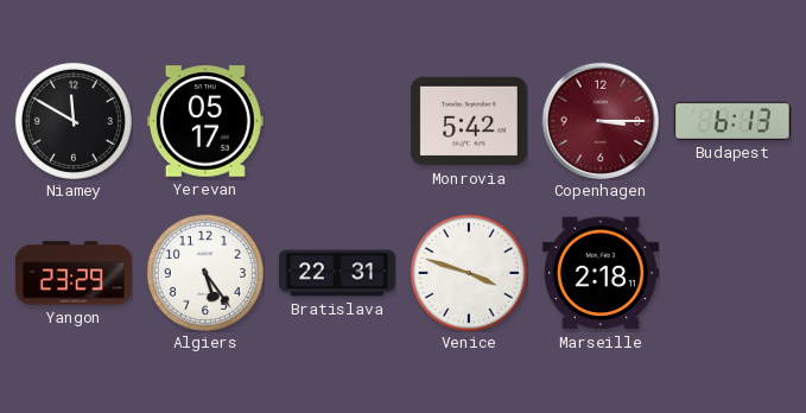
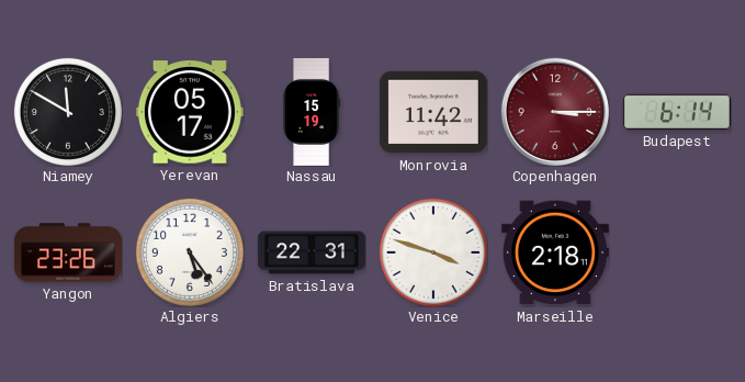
Nassau: none -> 15:19
Monrovia: 5:42 -> 11:42
Budapest: 6:13 -> 6:14
Yangon: 23:29 -> 23:26
